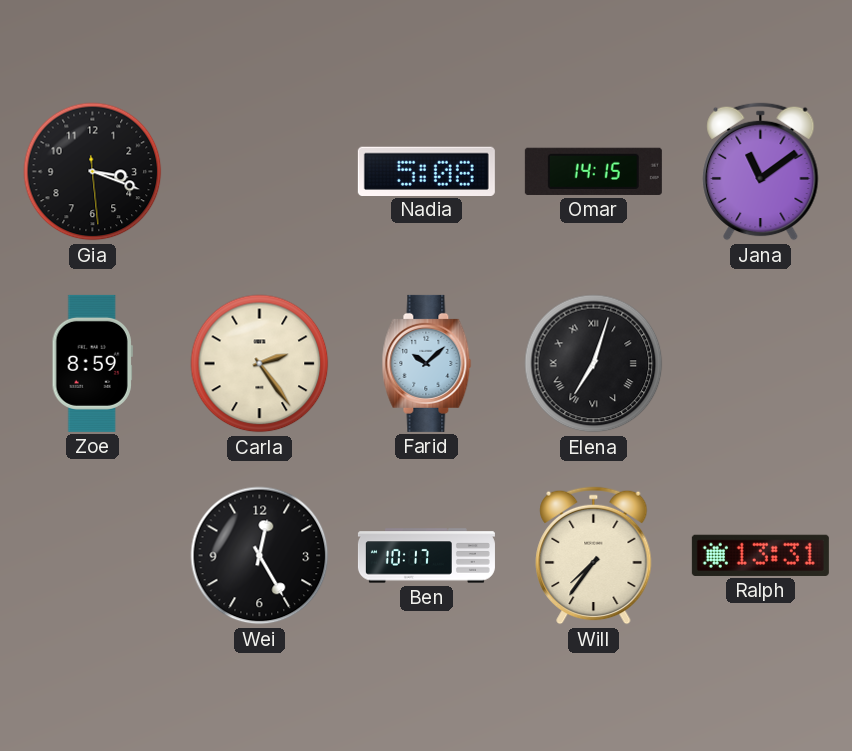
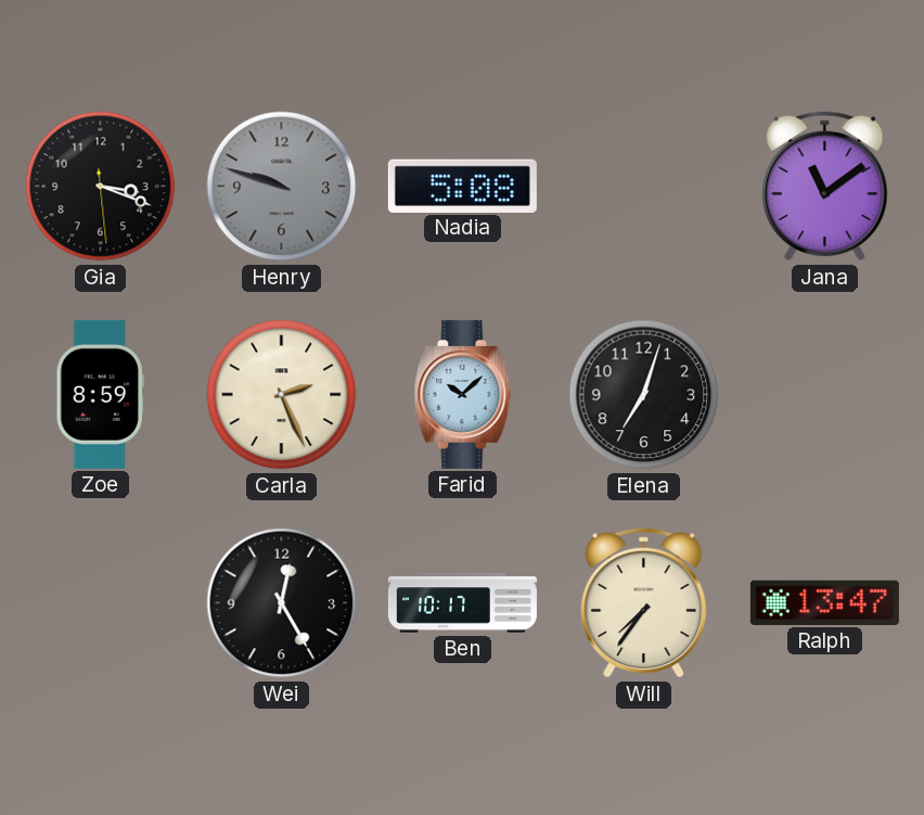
Henry: none -> 9:48
Omar: 14:15 -> none
Carla: 2:24 -> 2:26
Elena numerals: Roman -> Arabic
Ralph: 13:31 -> 13:47
